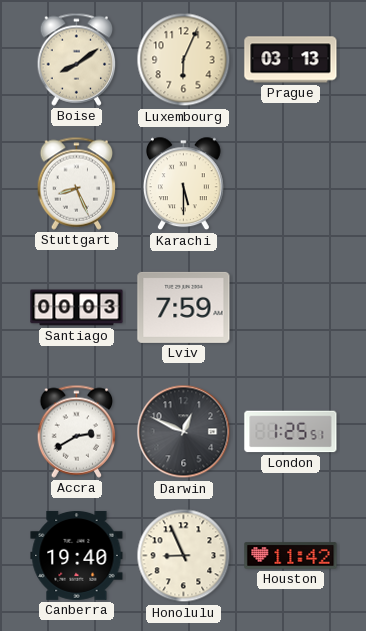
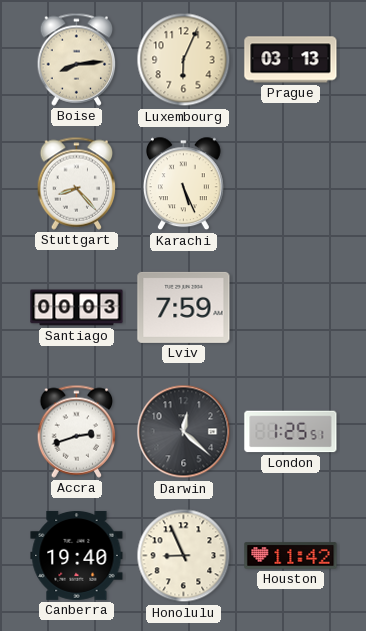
Boise: 8:09 -> 8:14
Stuttgart: 8:26 -> 8:23
Karachi: 5:30 -> 5:26
Accra: 2:40 -> 2:42
Darwin: 12:49 -> 12:22
